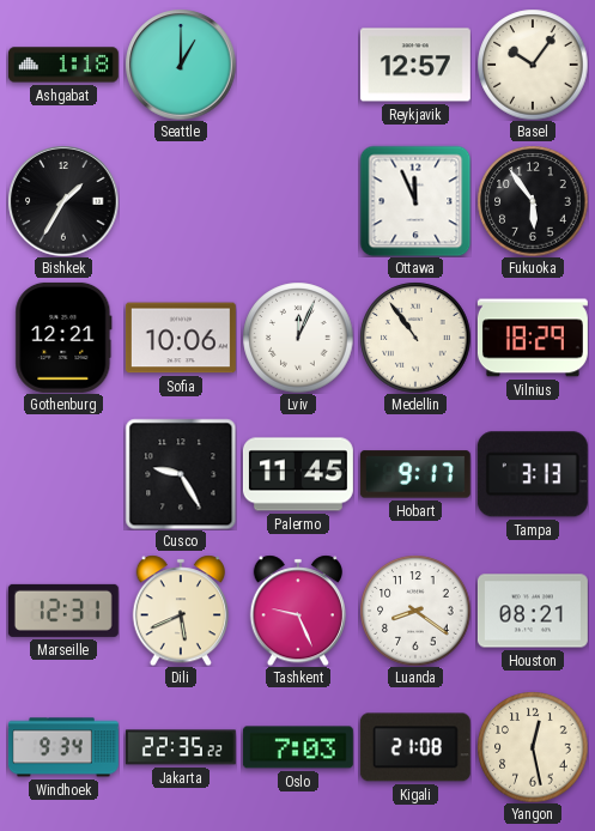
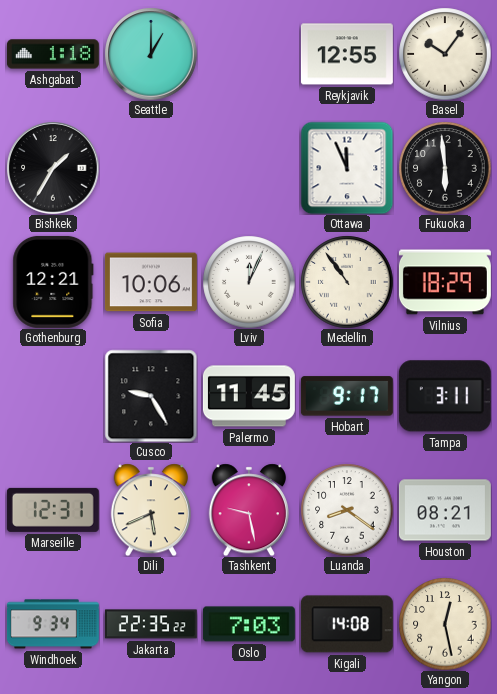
Reykjavik: 12:57 -> 12:55
Fukuoka: 5:54 -> 5:59
Tampa: 3:13 -> 3:11
Tashkent: 9:26 -> 9:28
Kigali: 21:08 -> 14:08
